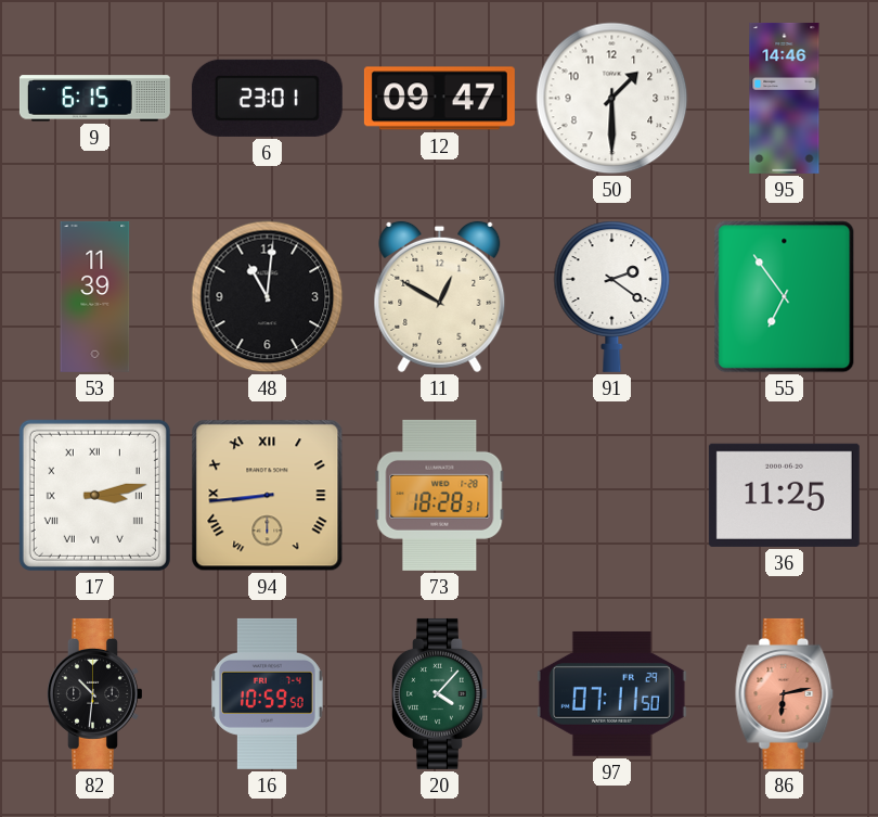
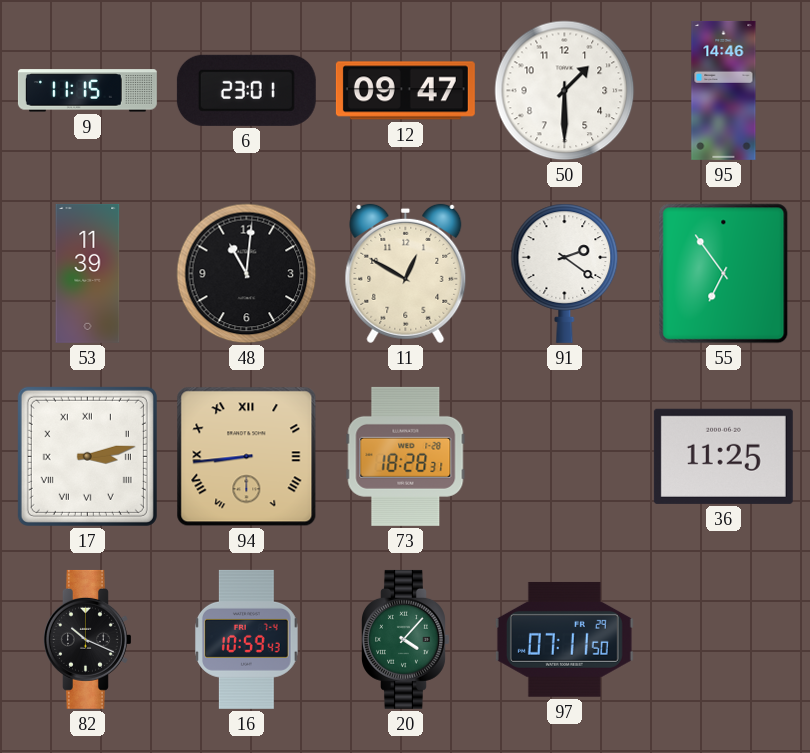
9: 6:15 -> 11:15
82: 10:31 -> 10:19
16: 10:59:50 -> 10:59:43
86: 6:13 -> none
